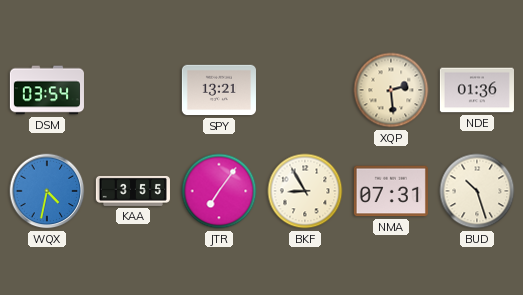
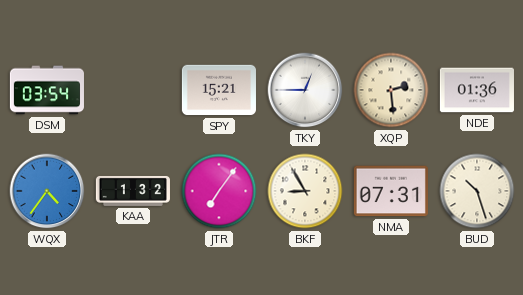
SPY: 13:21 -> 15:21
TKY: none -> 12:45
WQX: 4:32 -> 4:36
KAA: 3:55 -> 1:32
